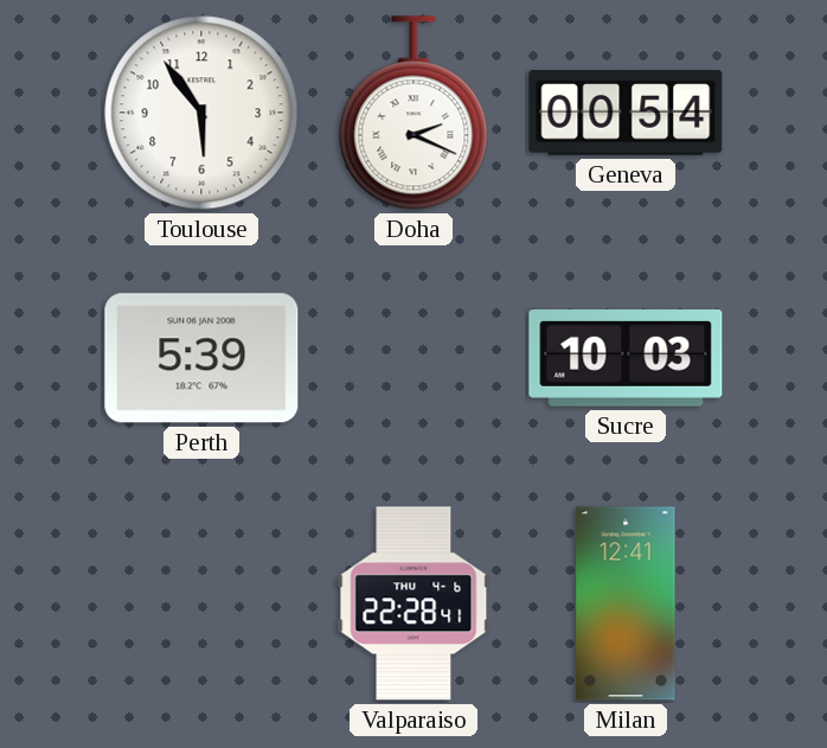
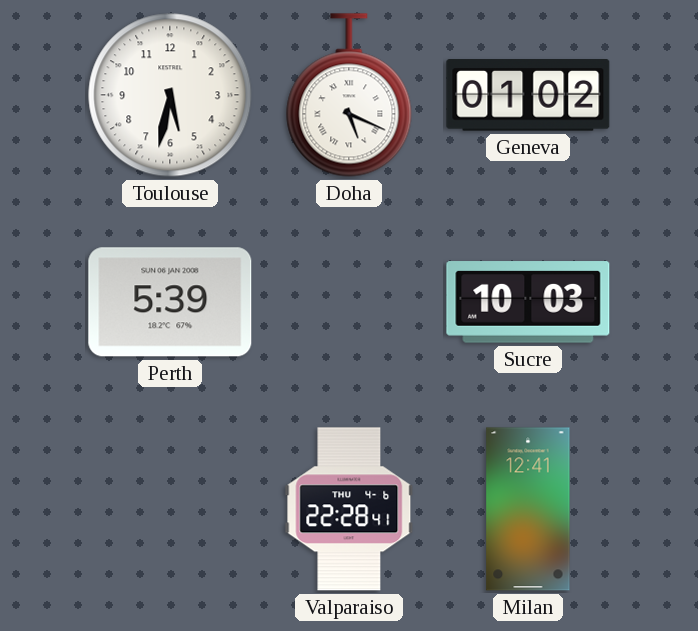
Toulouse: 5:54 -> 5:32
Doha: 2:19 -> 5:19
Geneva: 00:54 -> 01:02
